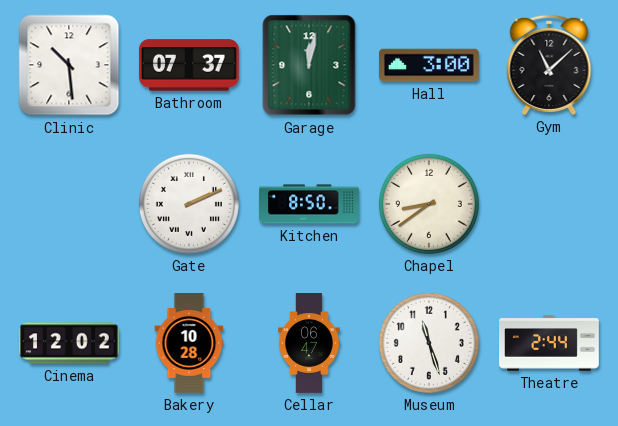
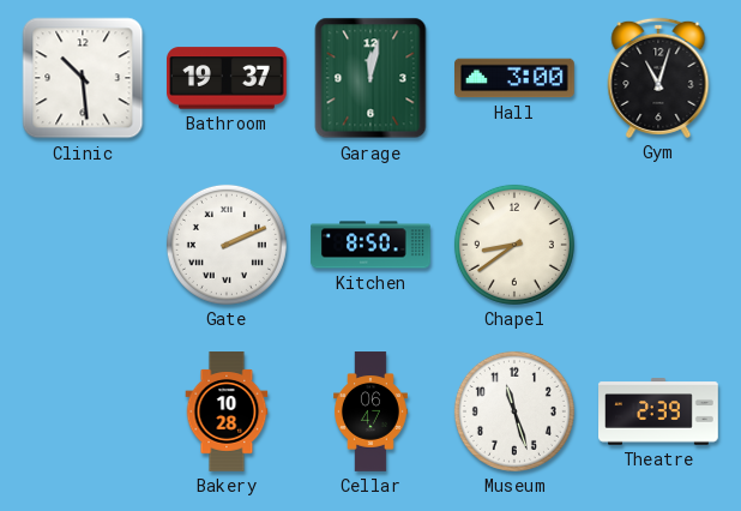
Bathroom: 07:37 -> 19:37
Gym: 11:08 -> 11:03
Cinema: 12:02 -> none
Theatre: 2:44 -> 2:39
